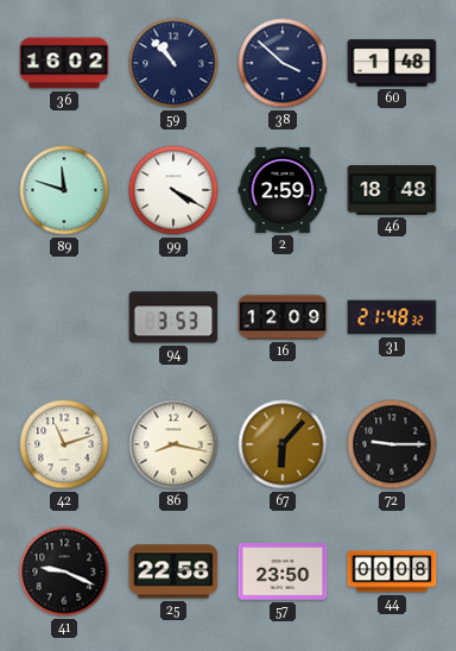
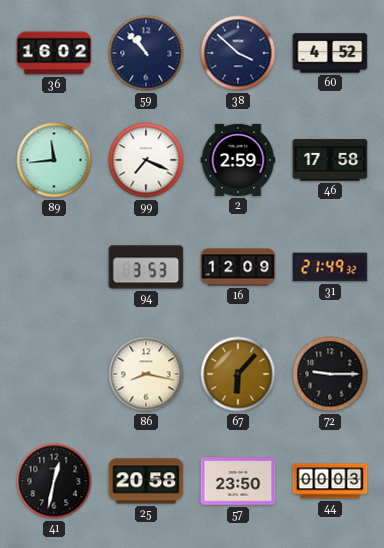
60: 1:48 -> 4:52
89: 11:48 -> 11:44
99: 4:20 -> 7:19
46: 18:48 -> 17:58
31: 21:48 -> 21:49
42: 11:12 -> none
41: 9:19 -> 12:32
25: 22:58 -> 20:58
44: 00:08 -> 00:03
